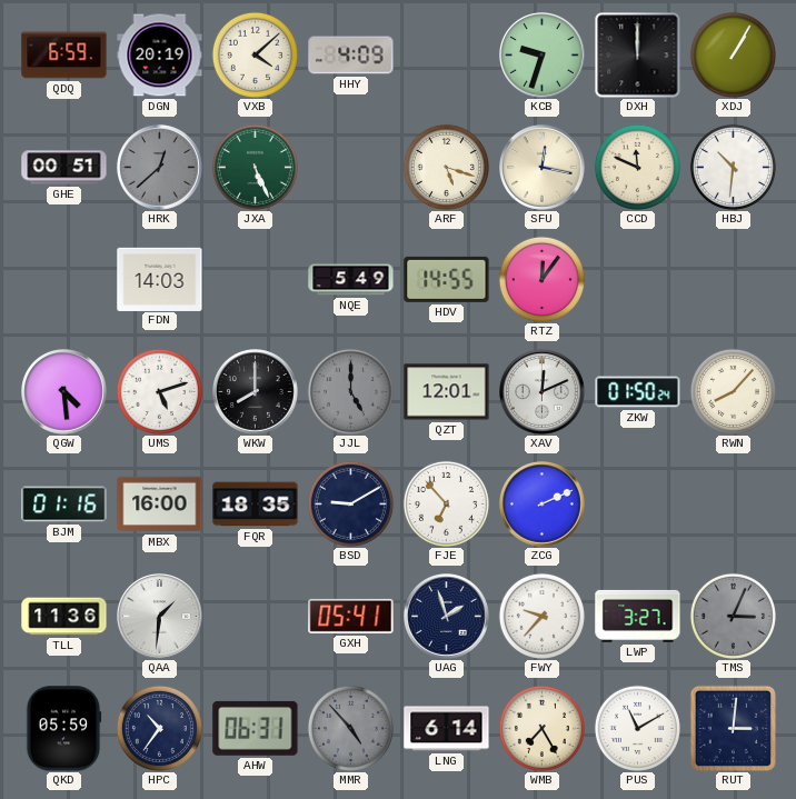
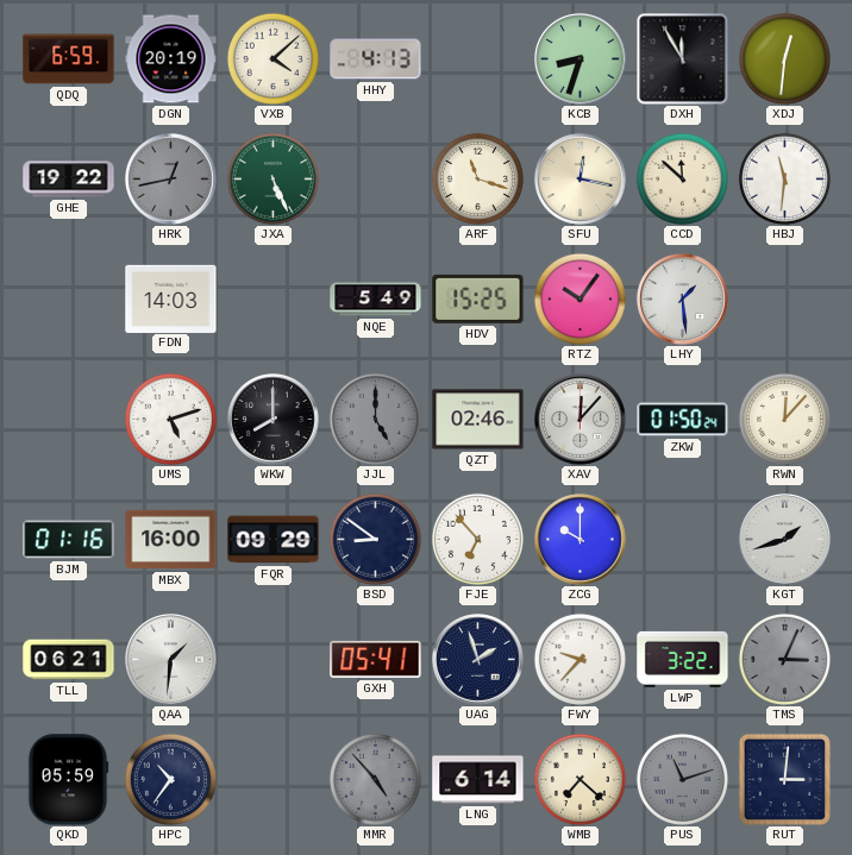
HHY: 4:09 -> 4:13
KCB: 9:33 -> 8:33
DXH: 12:00 -> 11:55
XDJ: 1:05 -> 12:31
GHE: 00:51 -> 19:22
HRK: 12:38 -> 12:43
ARF: 5:18 -> 11:18
CCD: 11:49 -> 11:52
HBJ: 10:31 -> 11:31
HDV: 14:55 -> 15:25
RTZ: 12:06 -> 10:06
LHY: none -> 1:29
QGW: 4:29 -> none
QZT: 12:01 -> 02:46
XAV: 12:11 -> 12:07
RWN: 8:07 -> 12:07
FQR: 18:35 -> 09:29
BSD: 9:10 -> 8:51
ZCG: 2:11 -> 10:00
KGT: none -> 1:42
TLL: 11:36 -> 06:21
LWP: 3:27 -> 3:22
AHW: 06:31 -> none
WMB: 7:25 -> 7:22
PUS: 11:10 -> 11:12
PUS dial: white -> grey
